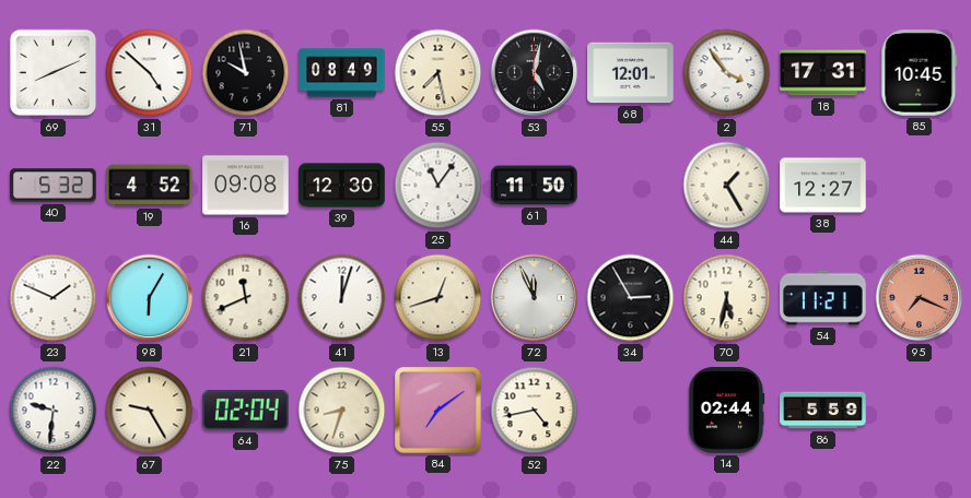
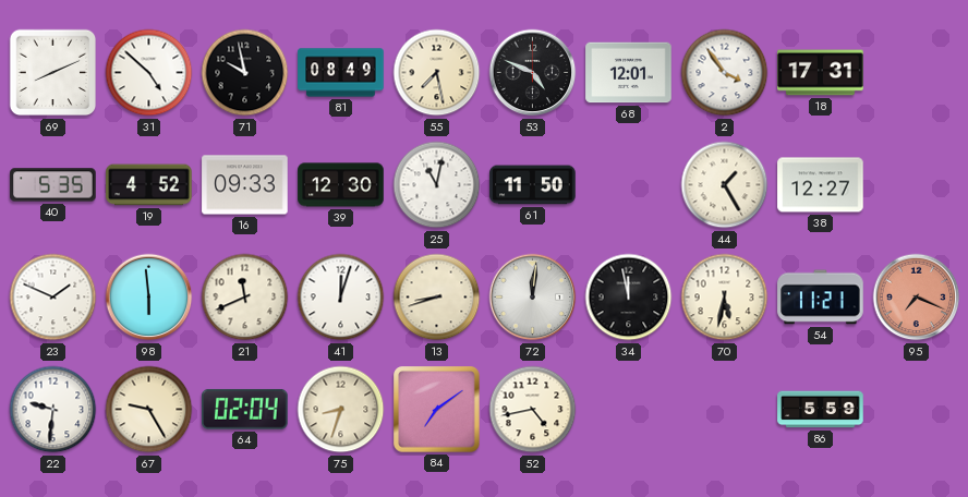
53: 5:02 -> 4:49
85: 10:45 -> none
40: 5:32 -> 5:35
16: 09:08 -> 09:33
25: 11:06 -> 11:02
98: 6:05 -> 5:59
13: 12:42 -> 8:42
72: 11:56 -> 12:01
34: 2:55 -> 11:58
14: 02:44 -> none
